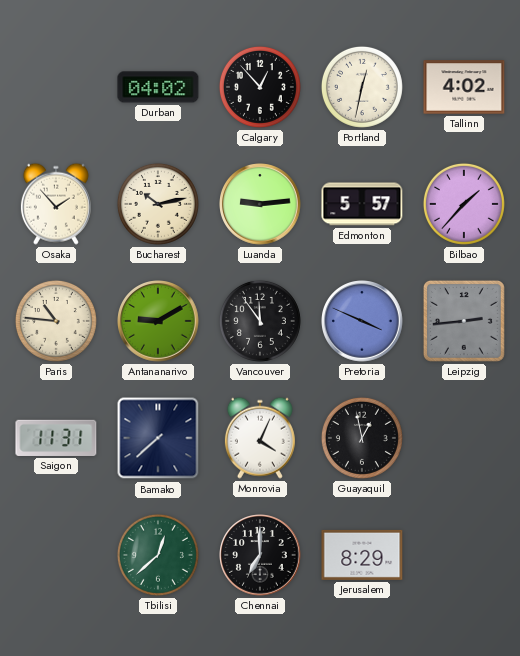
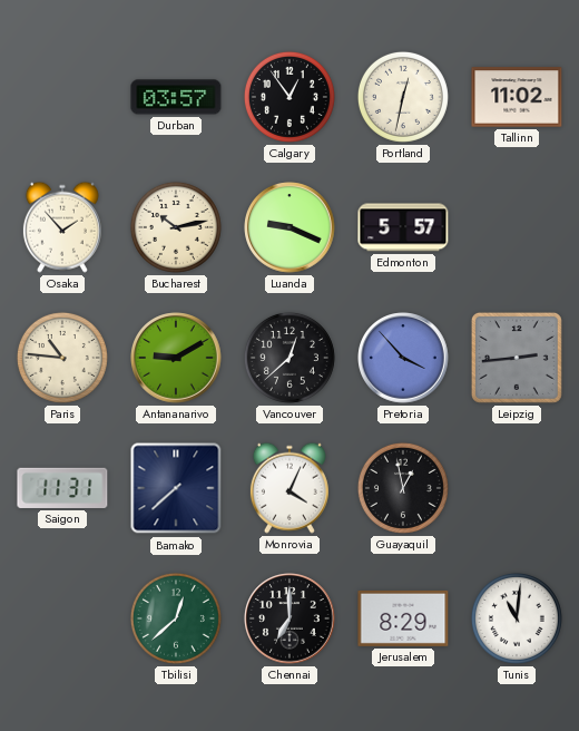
Durban: 04:02 -> 03:57
Calgary: 12:53 -> 12:54
Tallinn: 4:02 -> 11:02
Luanda: 9:14 -> 9:19
Bilbao: 1:37 -> none
Vancouver: 11:54 -> 12:38
Pretoria: 3:49 -> 3:53
Tunis: none -> 11:01
